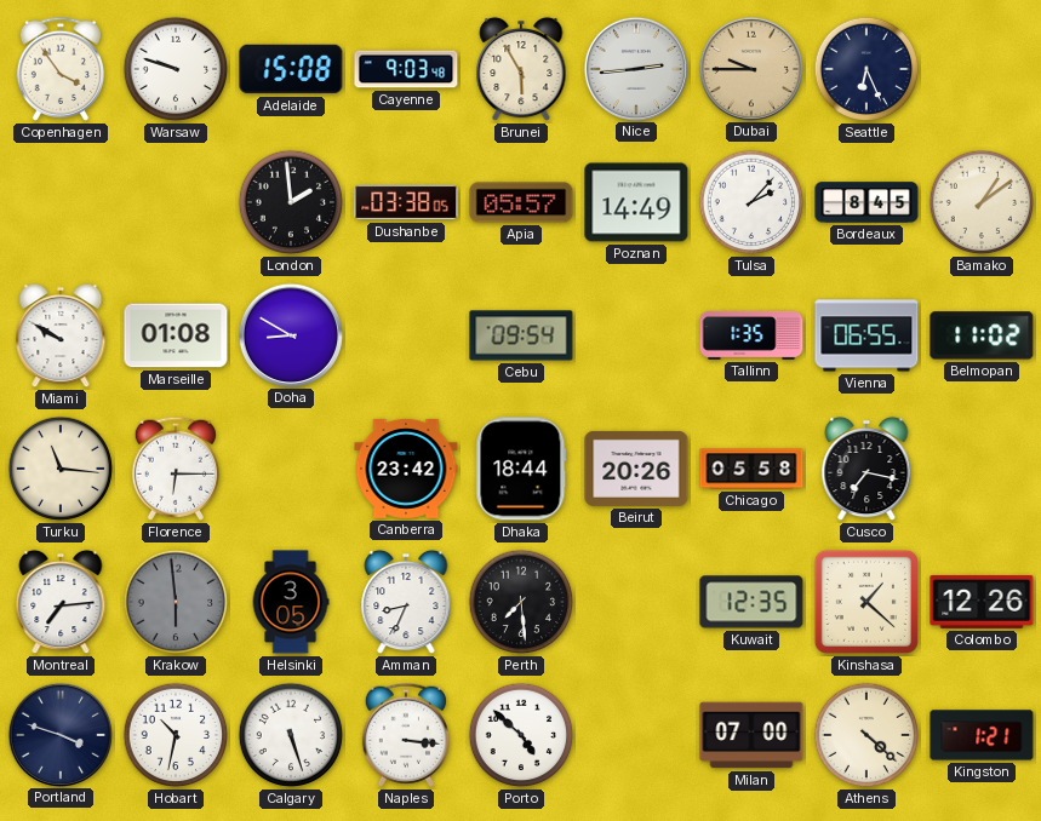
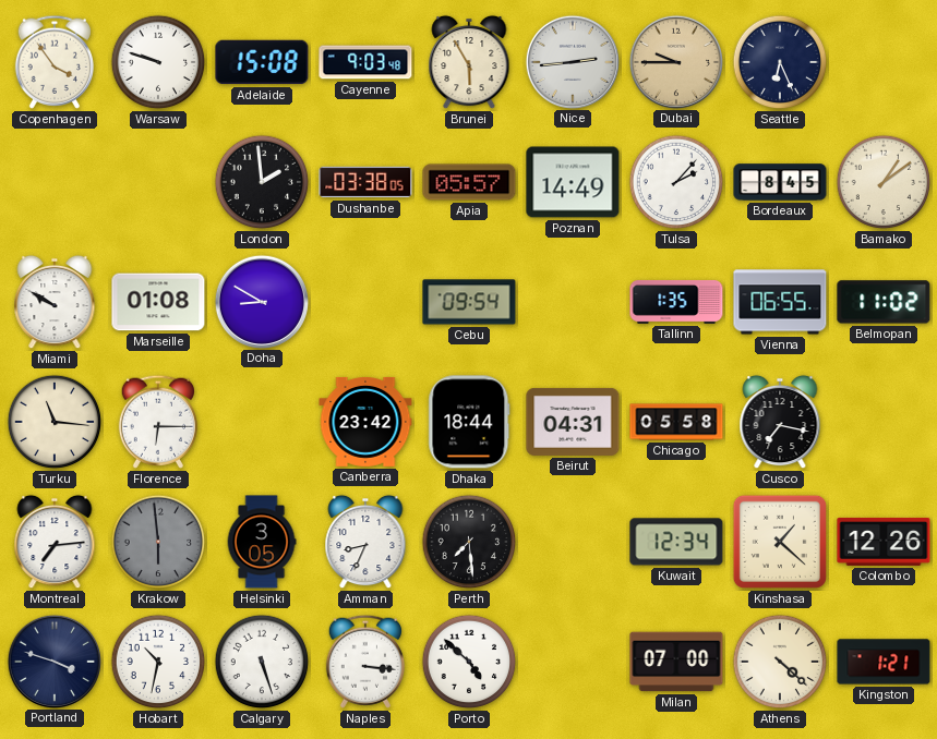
Beirut: 20:26 -> 04:31
Kuwait: 12:35 -> 12:34
